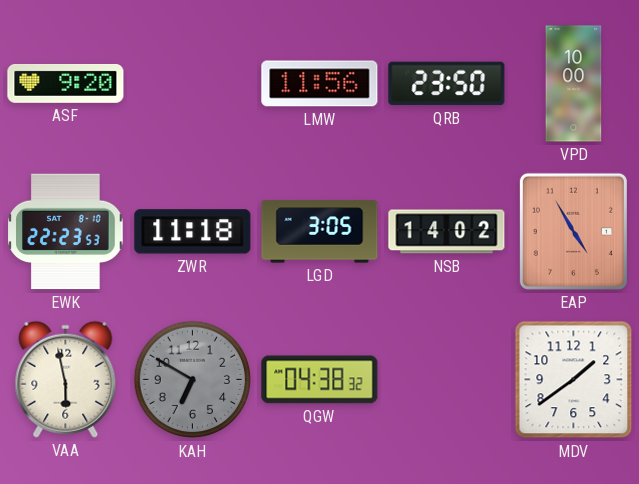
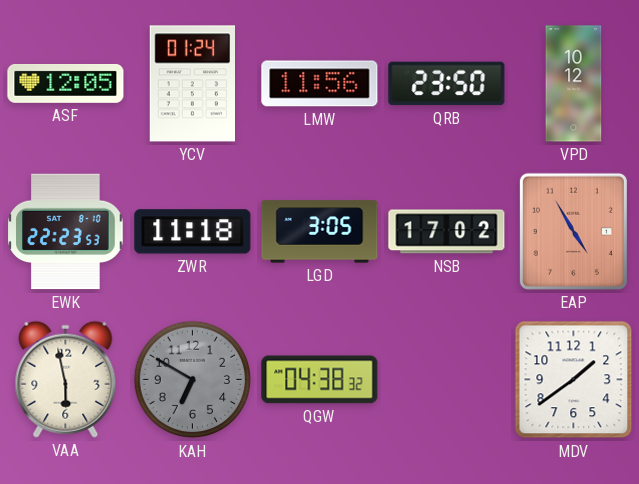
ASF: 9:20 -> 12:05
YCV: none -> 01:24
VPD: 10:00 -> 10:12
NSB: 14:02 -> 17:02
